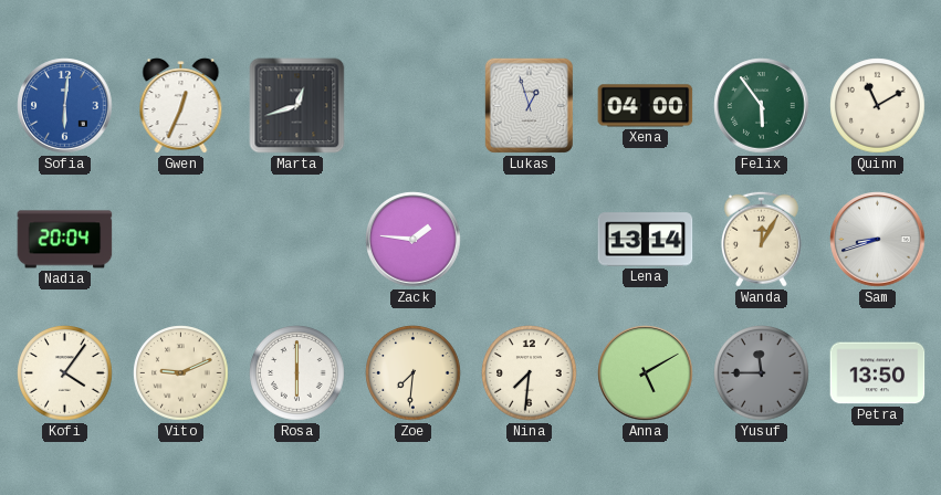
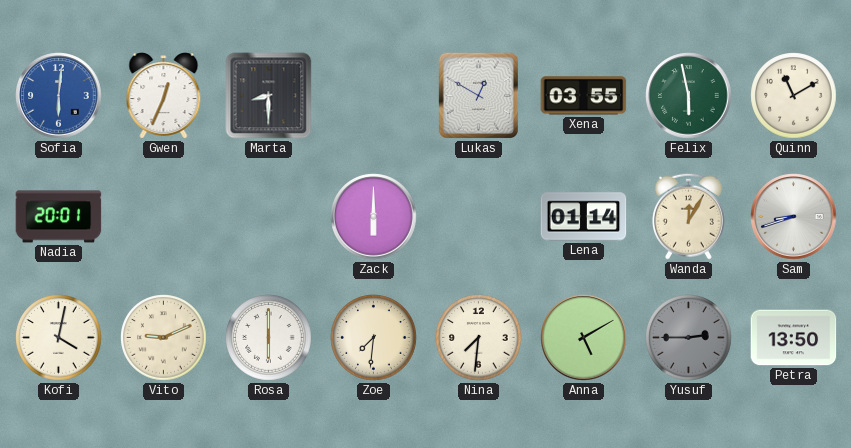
Marta: 12:42 -> 8:30
Lukas: 12:57 -> 12:50
Xena: 04:00 -> 03:55
Felix: 5:54 -> 5:58
Nadia: 20:04 -> 20:01
Zack: 1:46 -> 6:00
Lena: 13:14 -> 01:14
Kofi: 4:06 -> 4:02
Yusuf: 11:45 -> 2:45
